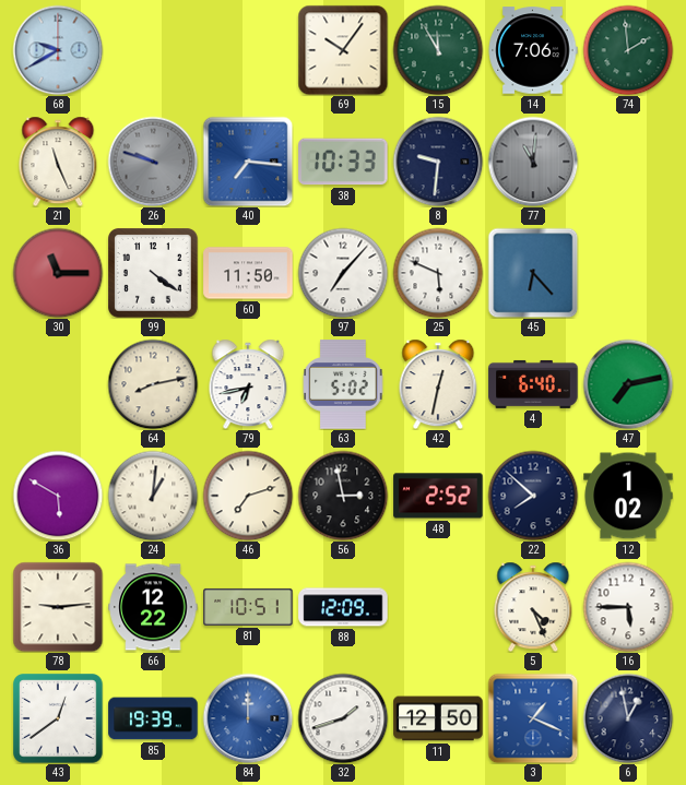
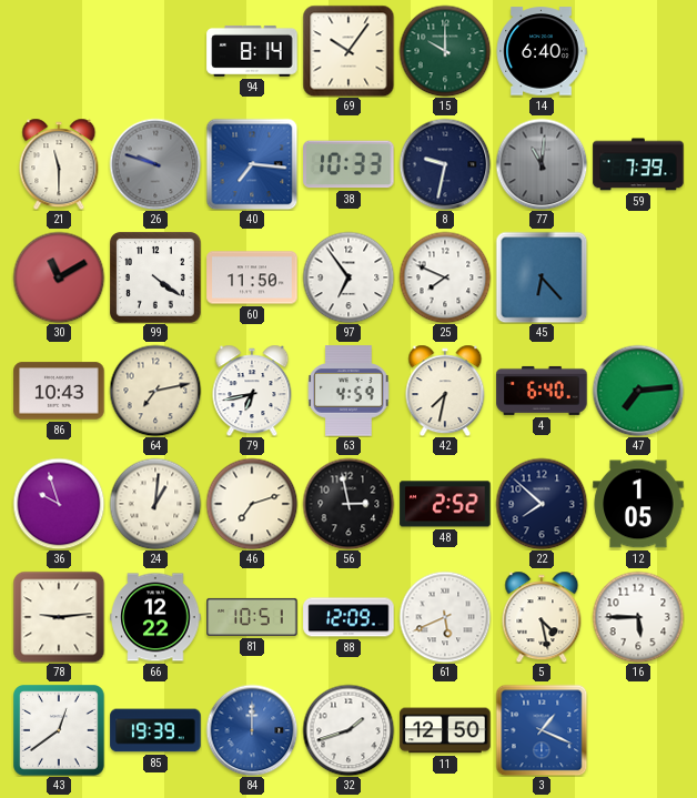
68: 9:40 -> none
94: none -> 8:14
15: 11:55 -> 10:00
14: 7:06 -> 6:40
74: 1:59 -> none
21: 11:26 -> 11:30
8: 9:31 -> 9:32
59: none -> 7:39
30: 11:15 -> 11:10
97: 7:07 -> 6:54
25: 5:49 -> 7:49
86: none -> 10:43
64: 8:13 -> 7:13
63: 5:02 -> 4:59
42: 12:32 -> 7:32
47: 7:13 -> 7:14
36: 5:50 -> 9:57
12: 1:02 -> 1:05
61: none -> 5:41
5: 4:26 -> 4:28
6: 12:58 -> none
